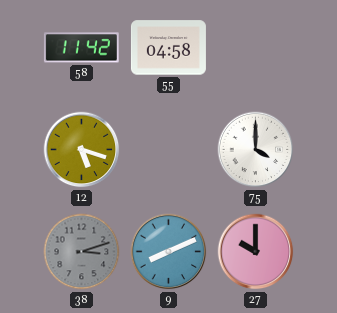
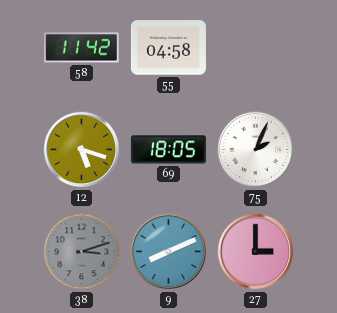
69: none -> 18:05
75: 4:00 -> 2:04
27: 10:00 -> 3:00
